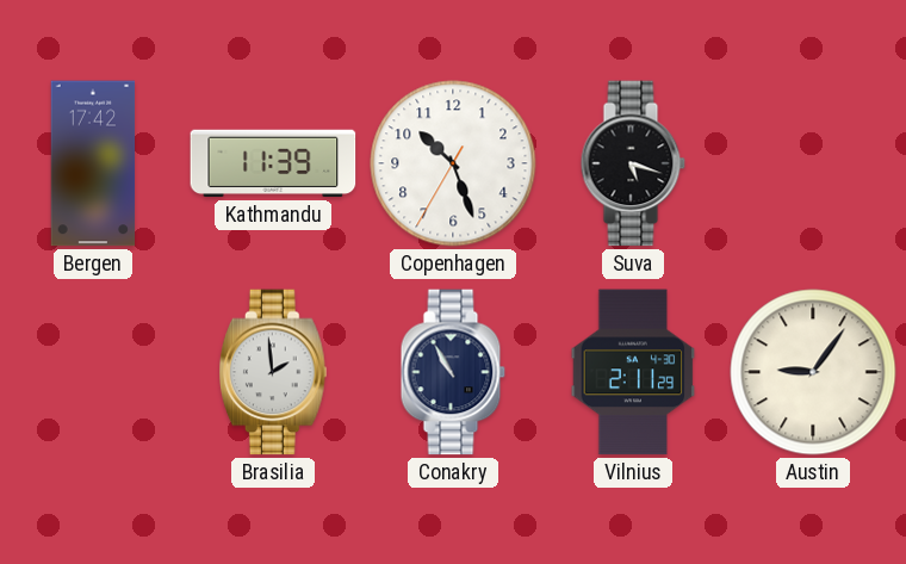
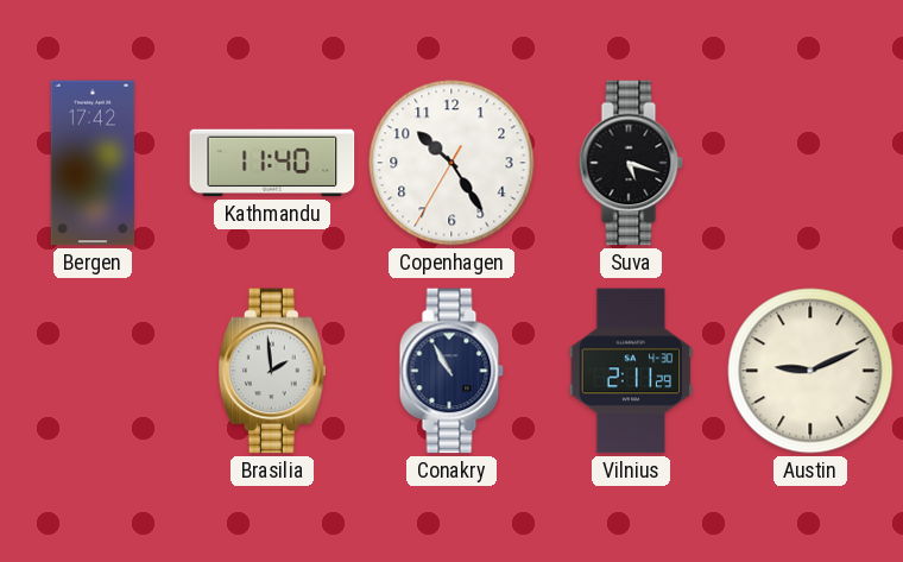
Kathmandu: 11:39 -> 11:40
Copenhagen: 10:26 -> 10:24
Austin: 9:06 -> 9:11
